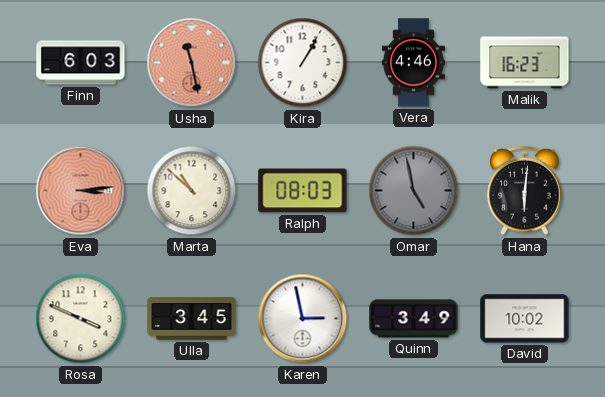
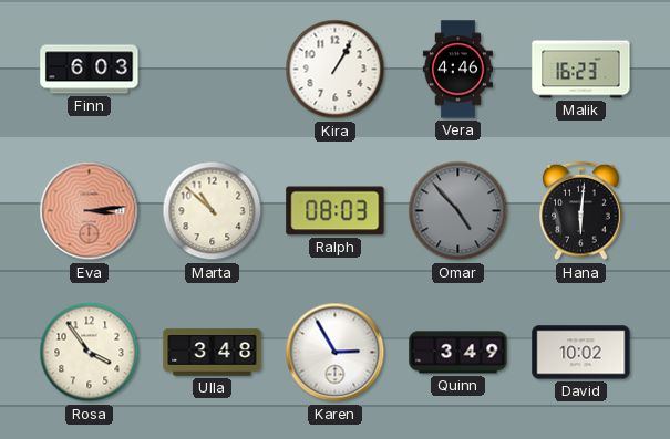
Usha: 11:28 -> none
Omar: 4:58 -> 4:53
Rosa: 3:49 -> 3:54
Ulla: 3:45 -> 3:48
Karen: 2:58 -> 2:55
